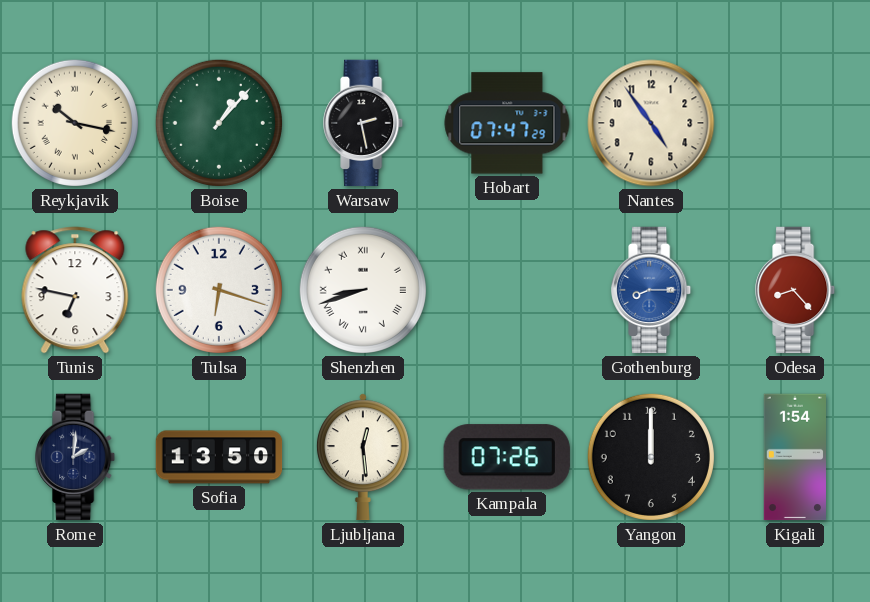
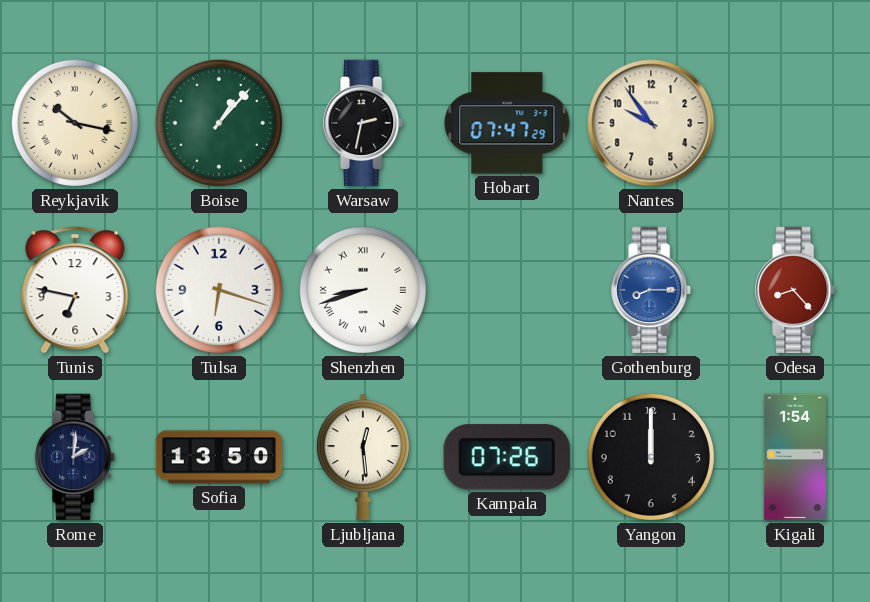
Warsaw: 2:28 -> 2:32
Nantes: 4:54 -> 9:54
